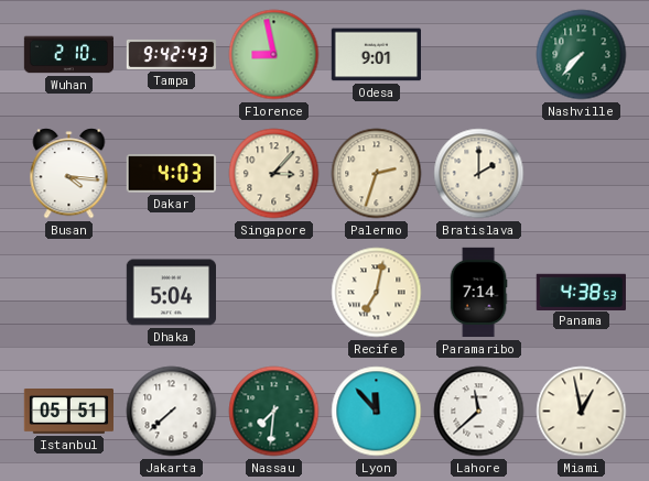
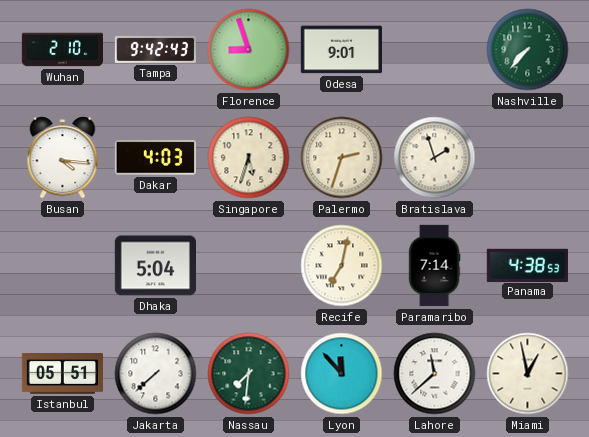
Florence: 8:58 -> 8:57
Singapore: 3:07 -> 5:33
Bratislava: 2:00 -> 1:57
